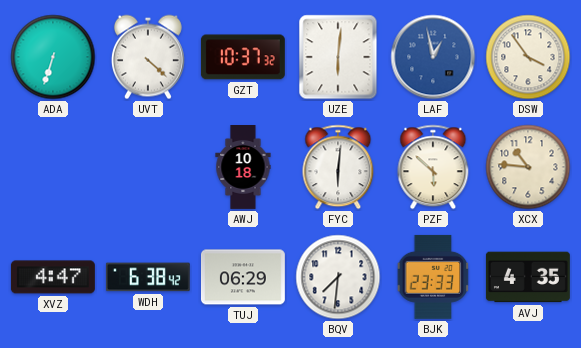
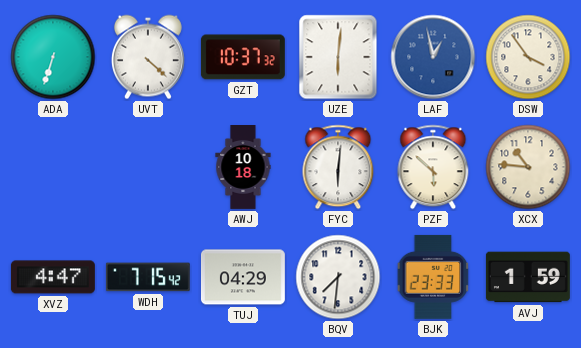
WDH: 6:38 -> 7:15
TUJ: 06:29 -> 04:29
AVJ: 4:35 -> 1:59
